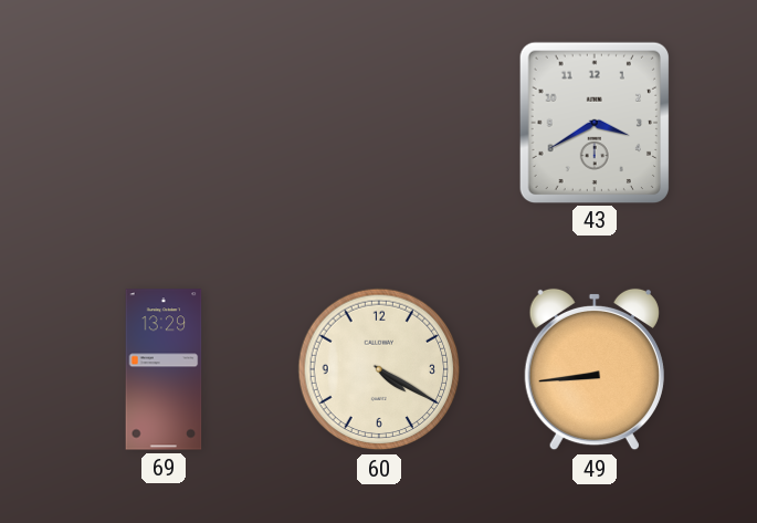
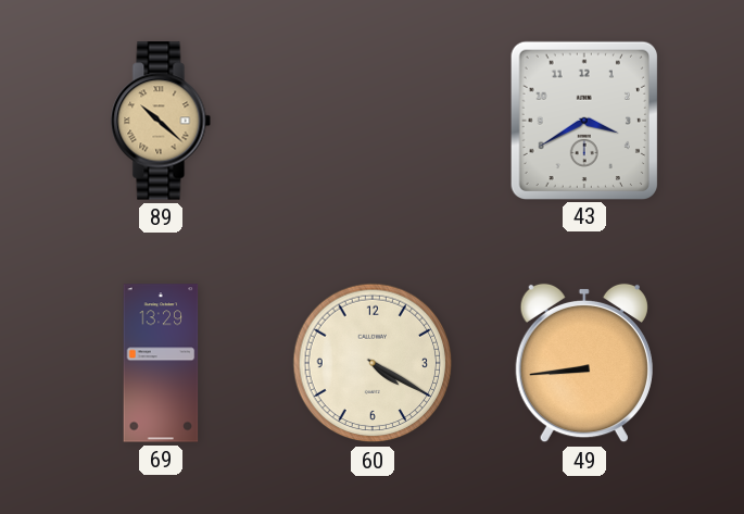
89: none -> 10:22
